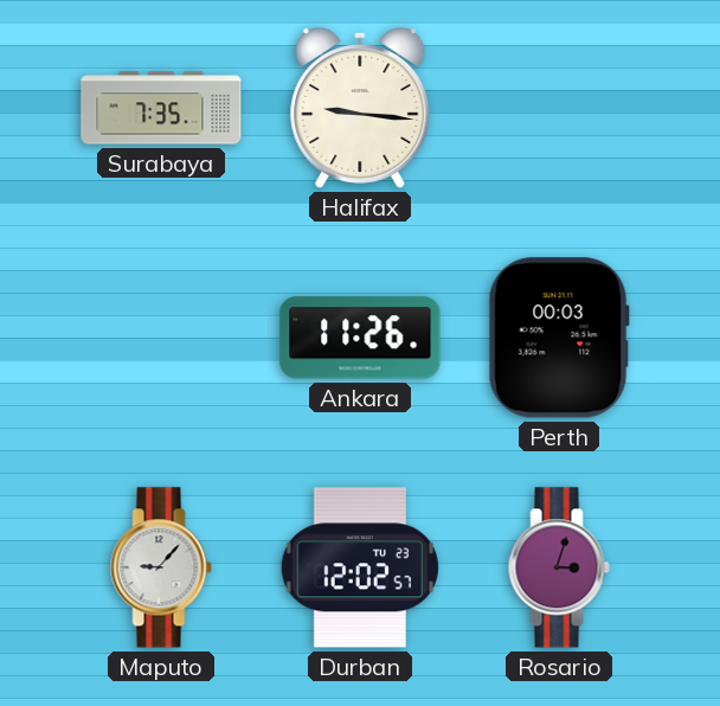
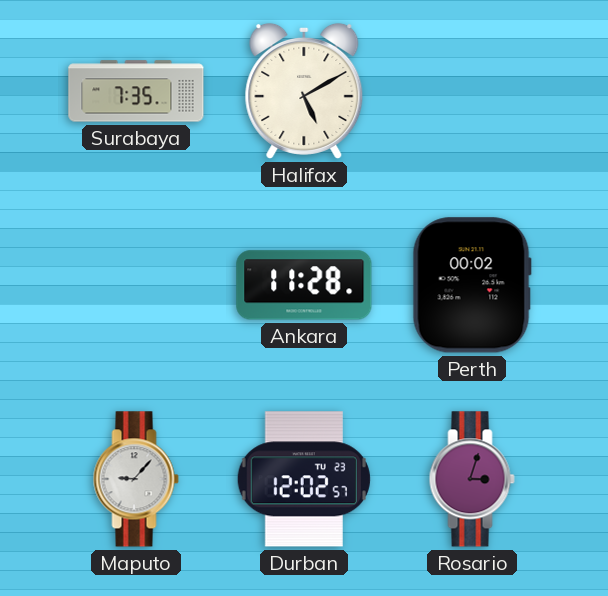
Halifax: 9:16 -> 5:10
Ankara: 11:26 -> 11:28
Perth: 00:03 -> 00:02
